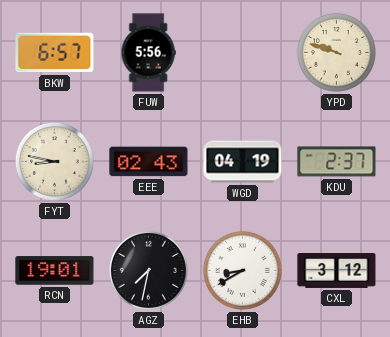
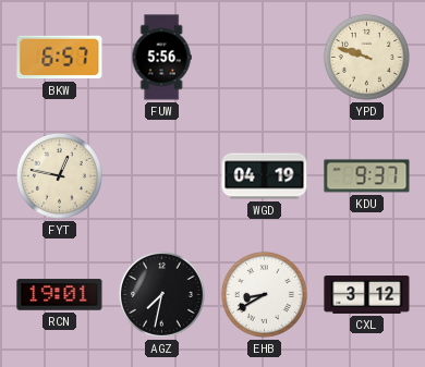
FYT: 8:47 -> 12:47
EEE: 02:43 -> none
KDU: 2:37 -> 9:37
